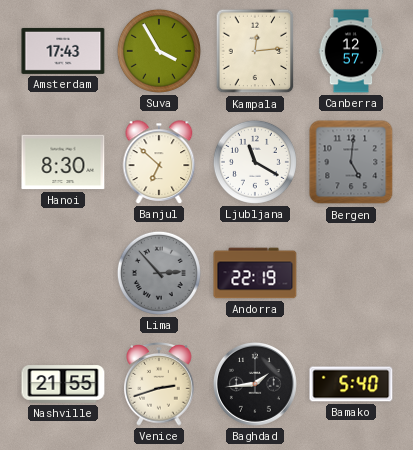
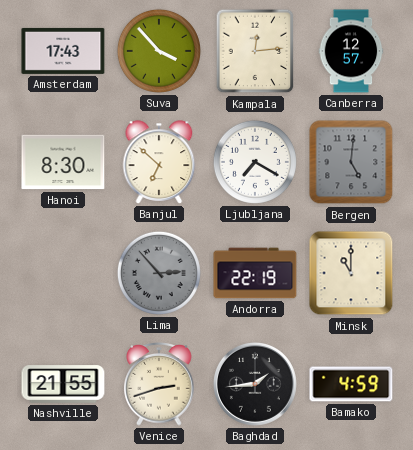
Suva: 3:55 -> 3:53
Ljubljana: 11:20 -> 7:20
Minsk: none -> 11:00
Bamako: 5:40 -> 4:59
